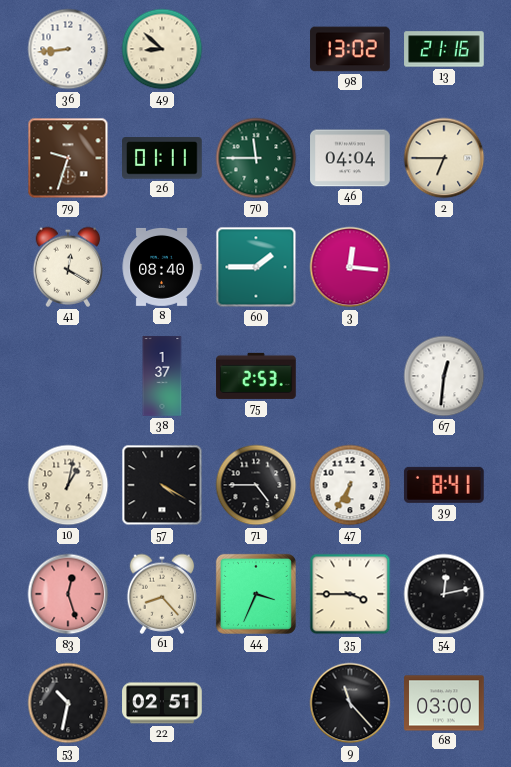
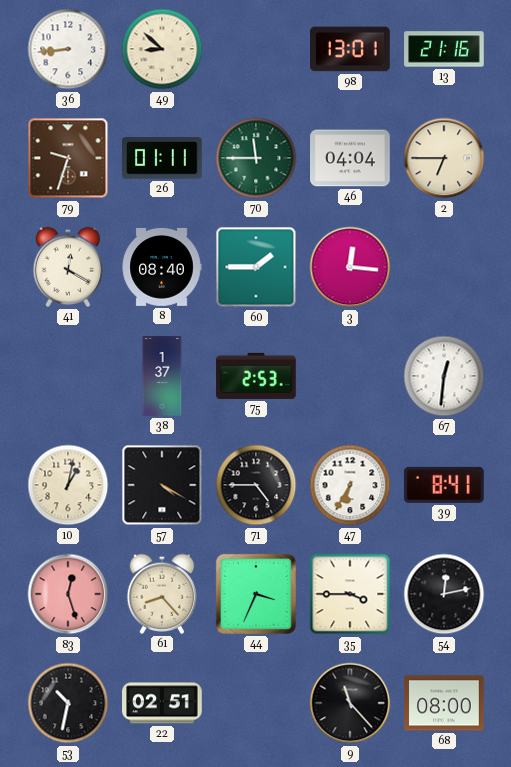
98: 13:02 -> 13:01
68: 03:00 -> 08:00
